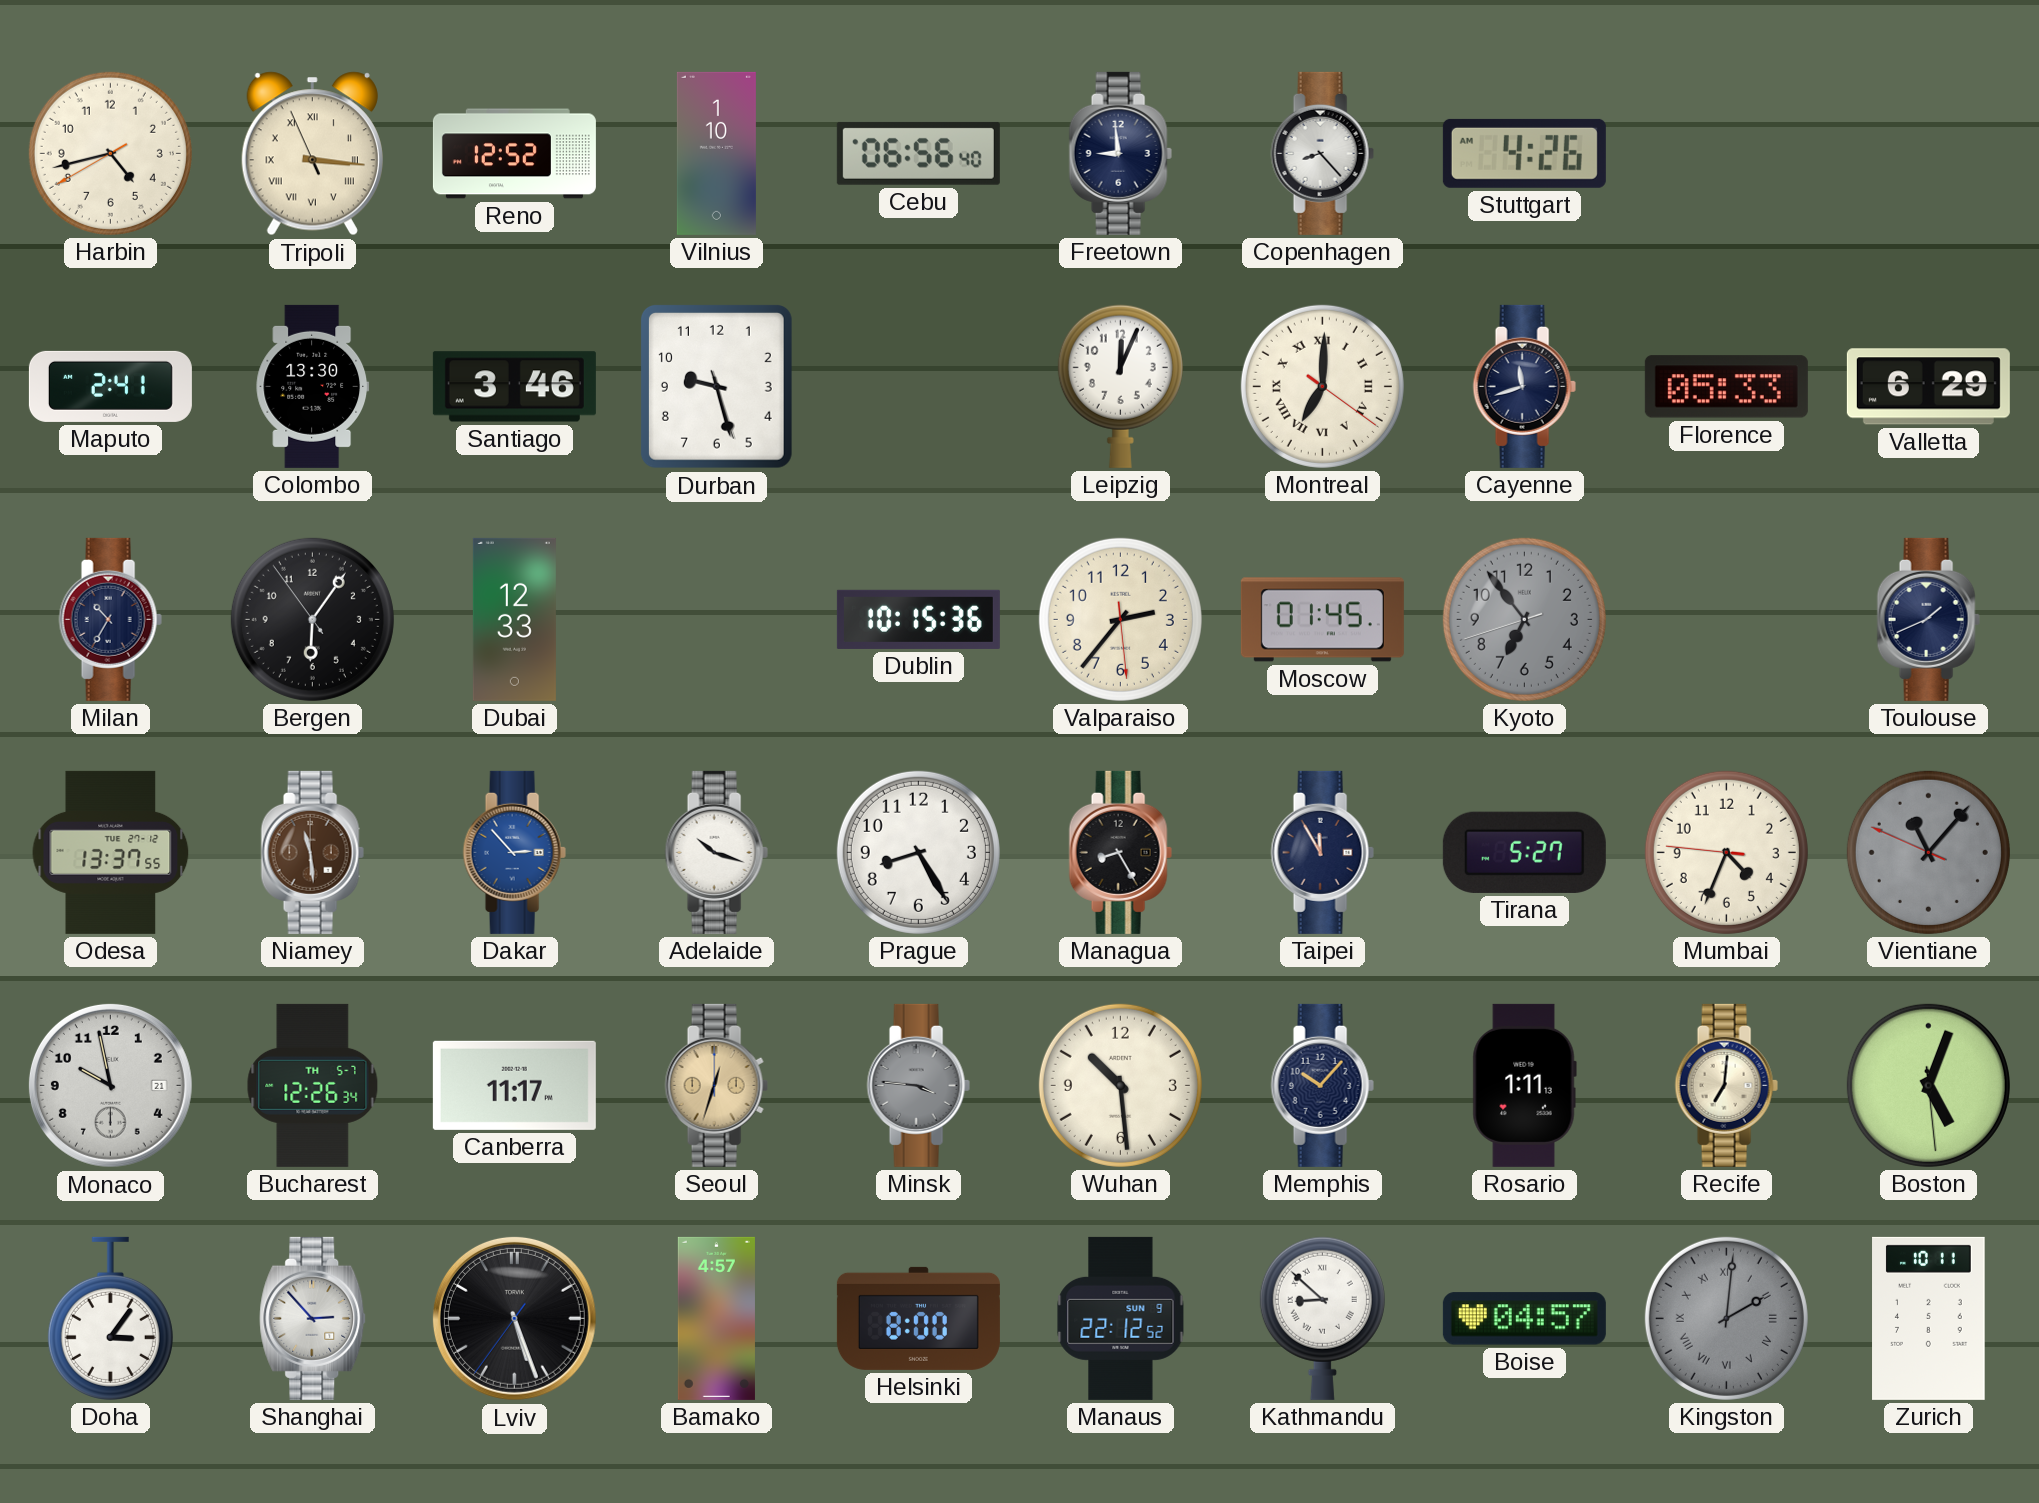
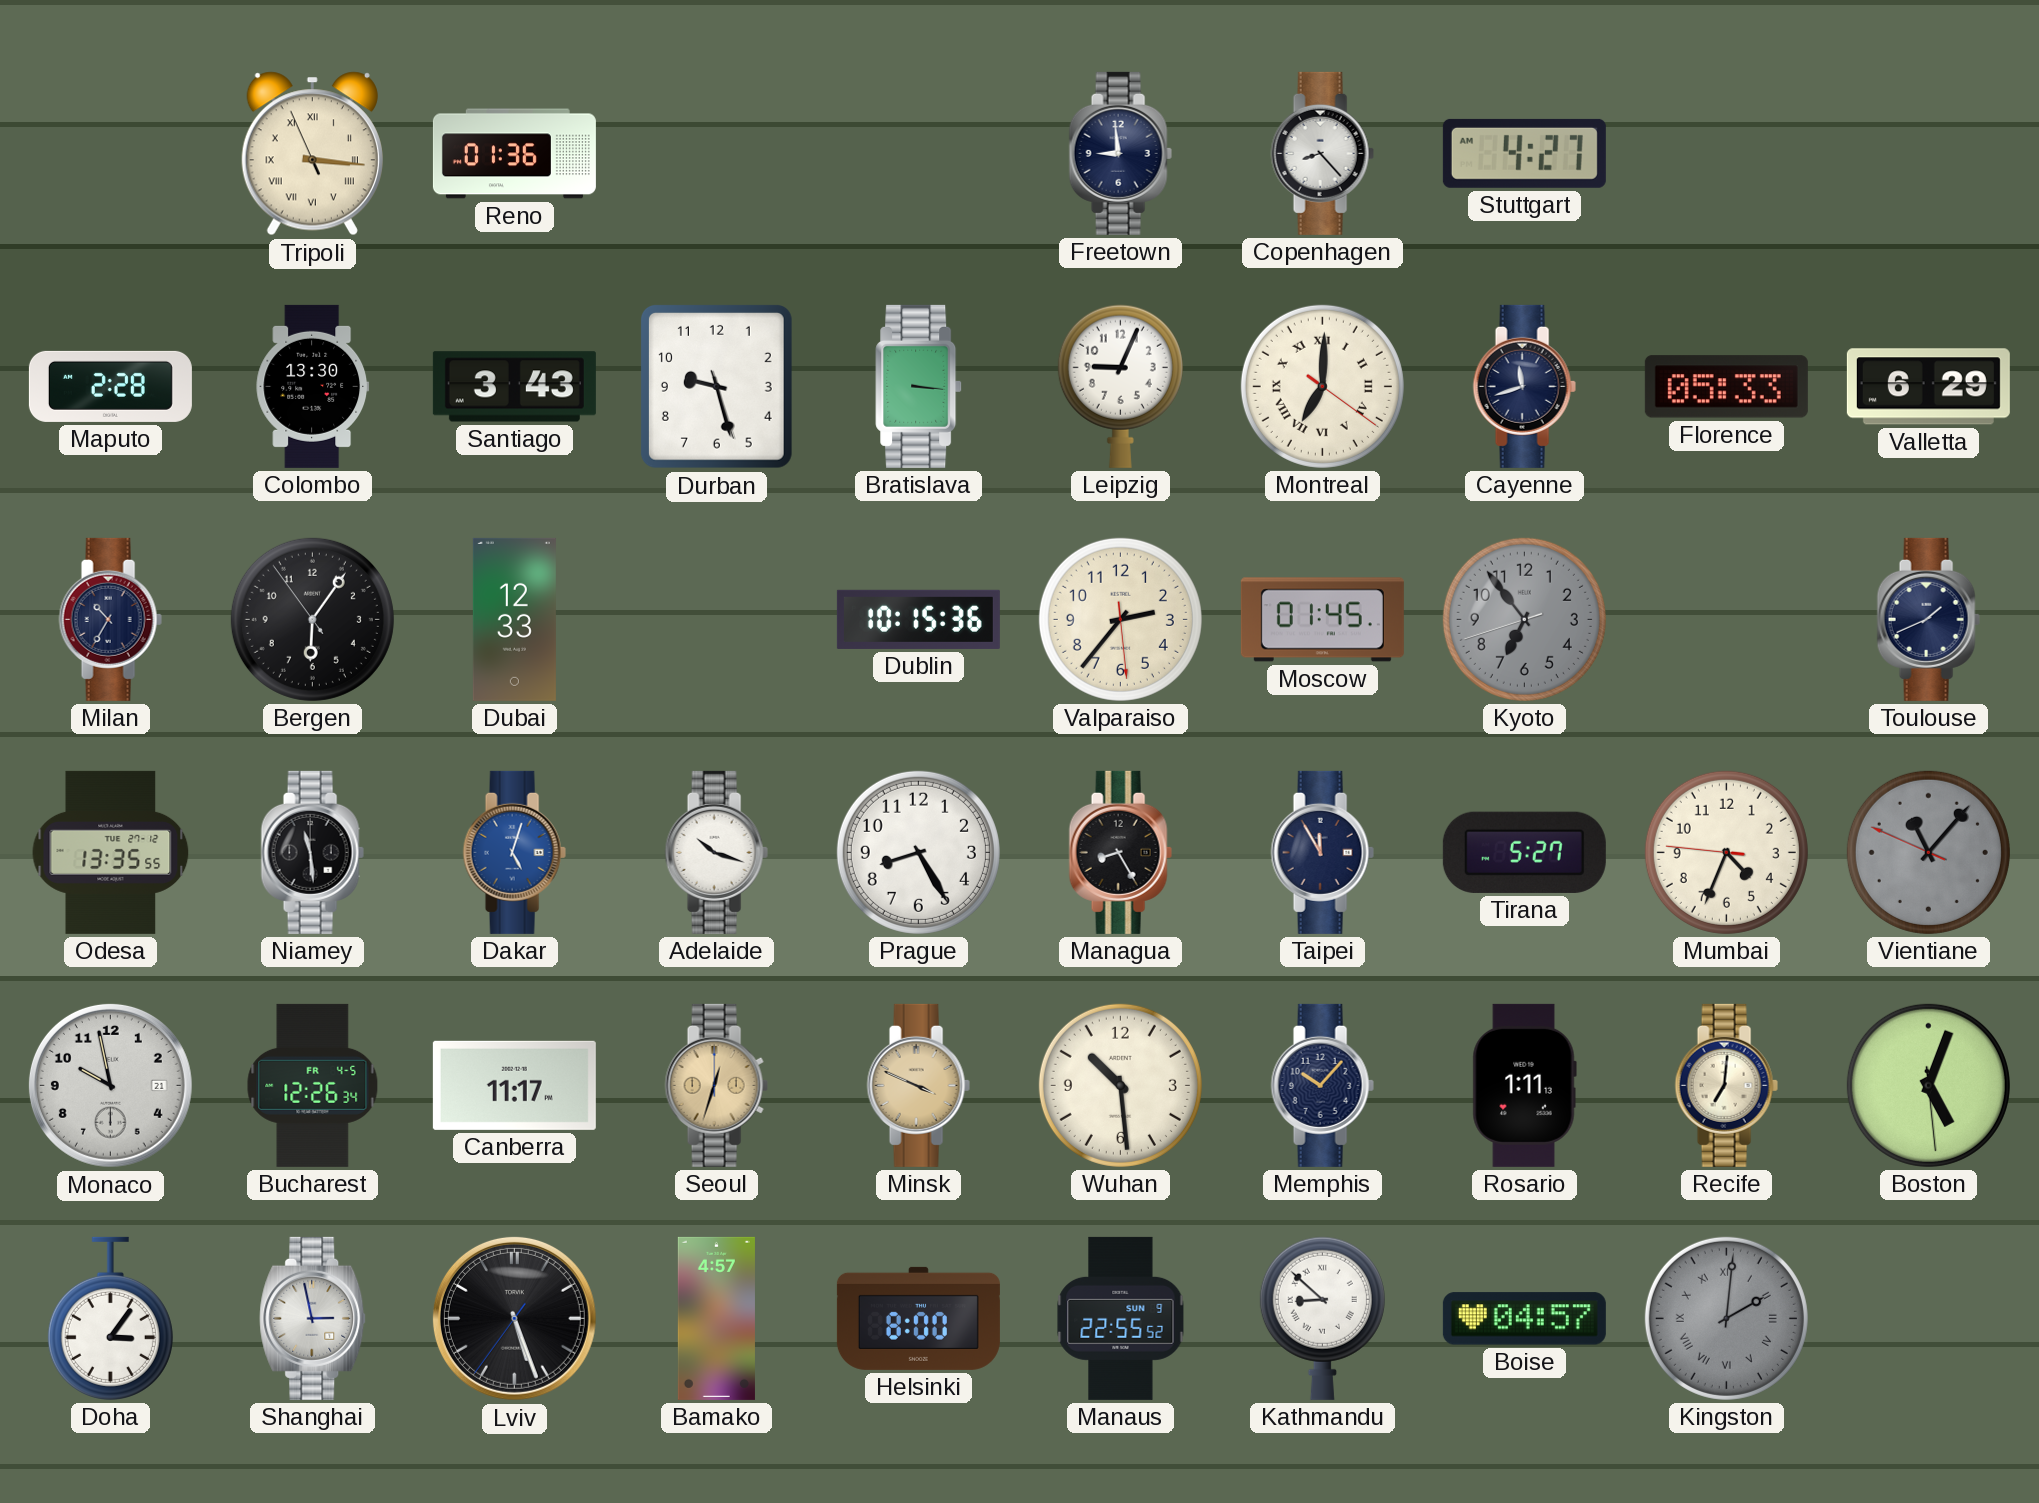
Harbin: 4:42 -> none
Reno: 12:52 -> 01:36
Vilnius: 1:10 -> none
Cebu: 06:56 -> none
Stuttgart: 4:26 -> 4:27
Maputo: 2:41 -> 2:28
Santiago: 3:46 -> 3:43
Bratislava: none -> 3:16
Leipzig: 12:04 -> 9:04
Odesa: 13:37 -> 13:35
Niamey dial: brown -> black
Dakar: 2:53 -> 5:03
Bucharest date: TH 5-7 -> FR 4-5
Minsk: 3:46 -> 3:49
Minsk dial: grey -> champagne
Shanghai: 2:53 -> 2:58
Manaus: 22:12 -> 22:55
Zurich: 10:11 -> none
